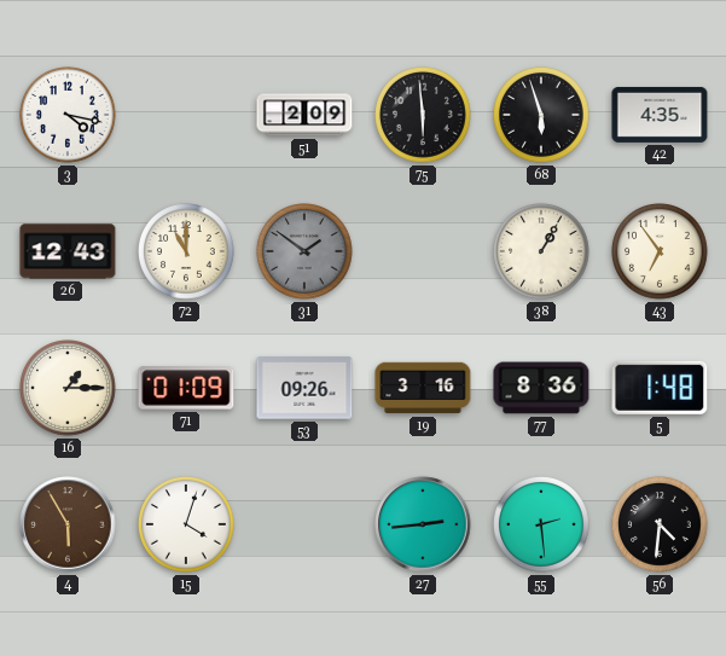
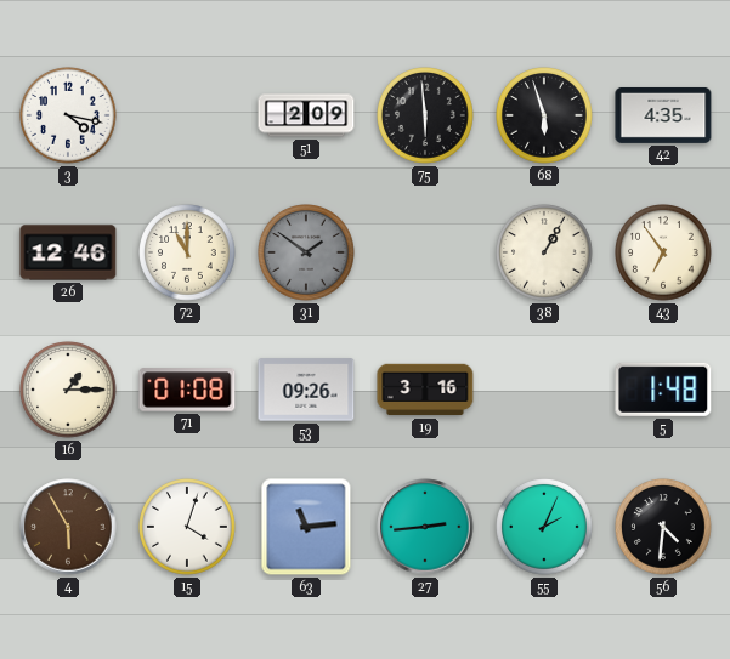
26: 12:43 -> 12:46
71: 01:09 -> 01:08
77: 8:36 -> none
63: none -> 11:14
55: 2:29 -> 2:04
